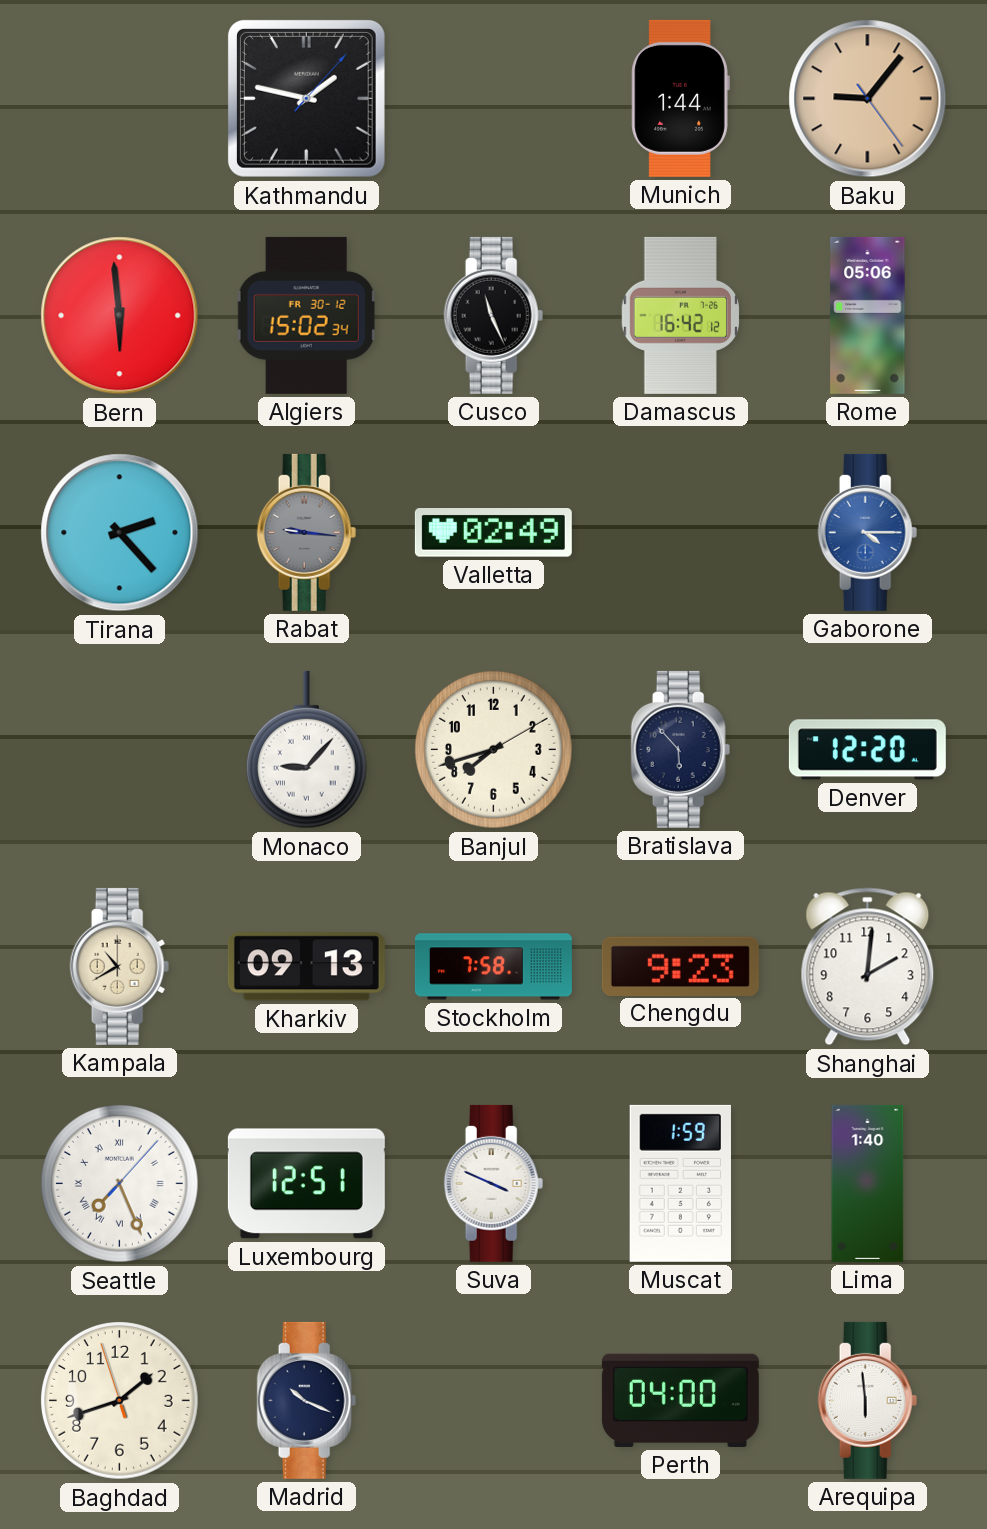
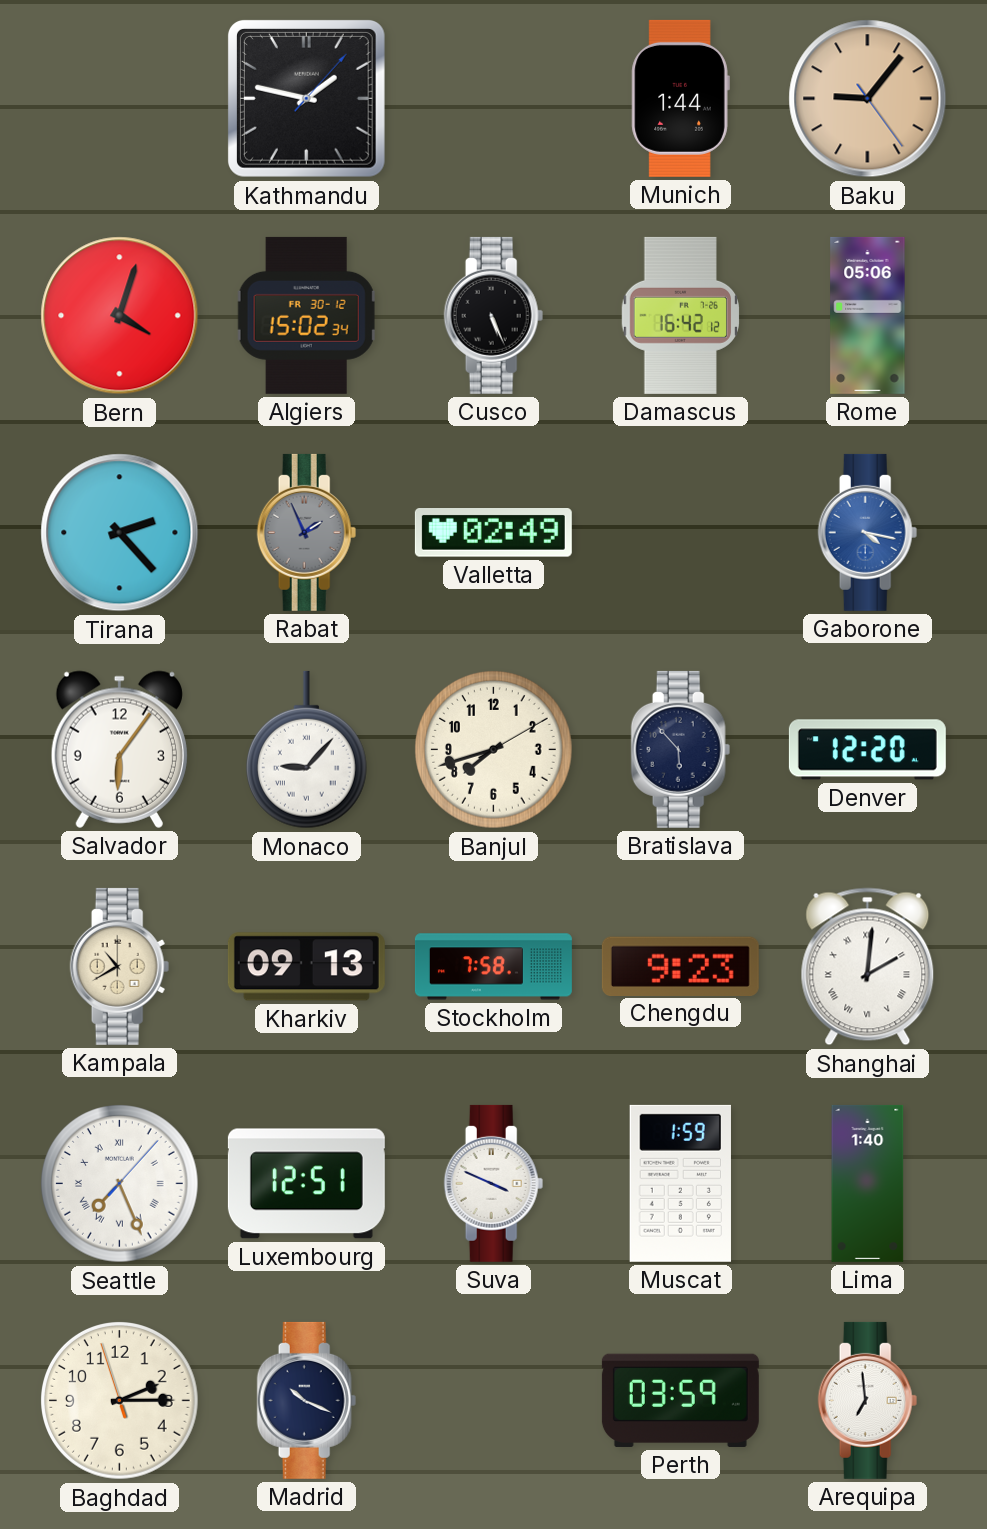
Bern: 5:59 -> 4:03
Cusco: 11:26 -> 5:26
Rabat: 9:16 -> 1:56
Gaborone: 4:15 -> 4:17
Salvador: none -> 6:06
Shanghai numerals: Arabic -> Roman
Baghdad: 1:41 -> 2:14
Perth: 04:00 -> 03:59
Arequipa: 5:59 -> 6:59
